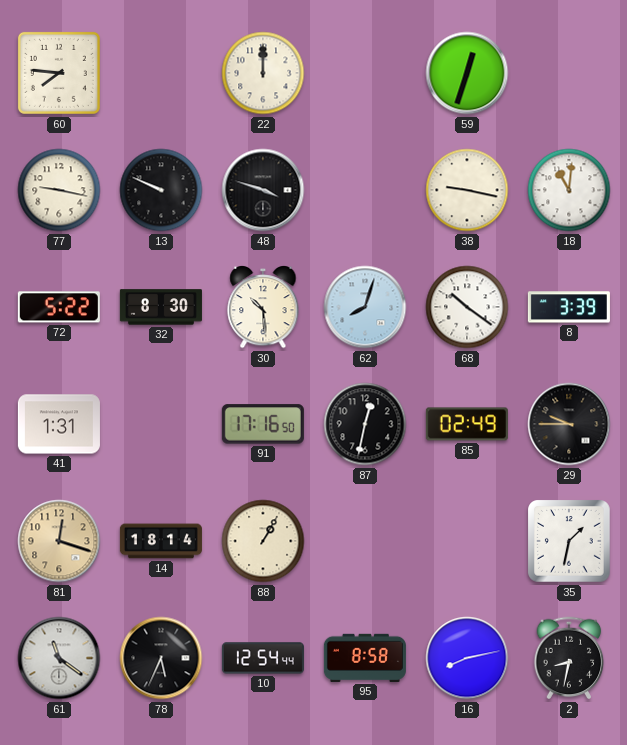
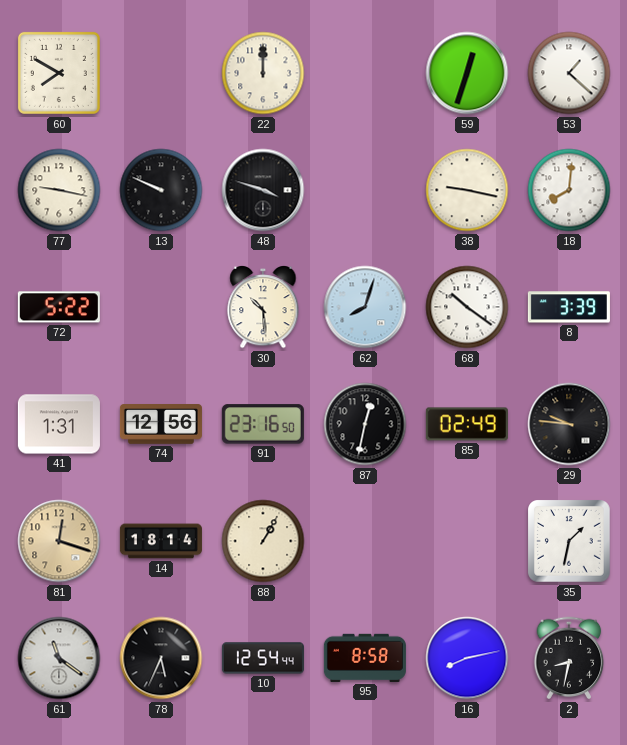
60: 7:46 -> 7:50
53: none -> 1:22
18: 11:01 -> 8:01
32: 8:30 -> none
74: none -> 12:56
91: 17:16 -> 23:16
29: 9:45 -> 9:46
